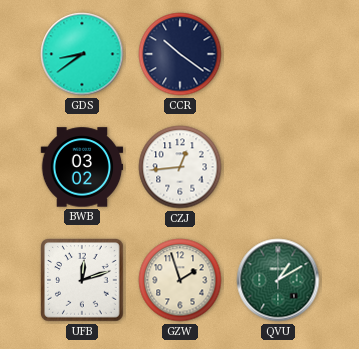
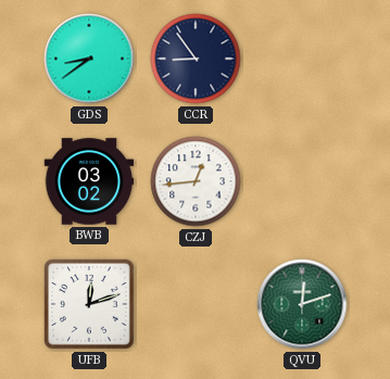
CCR: 10:21 -> 8:54
GZW: 1:57 -> none
QVU: 1:10 -> 12:12
